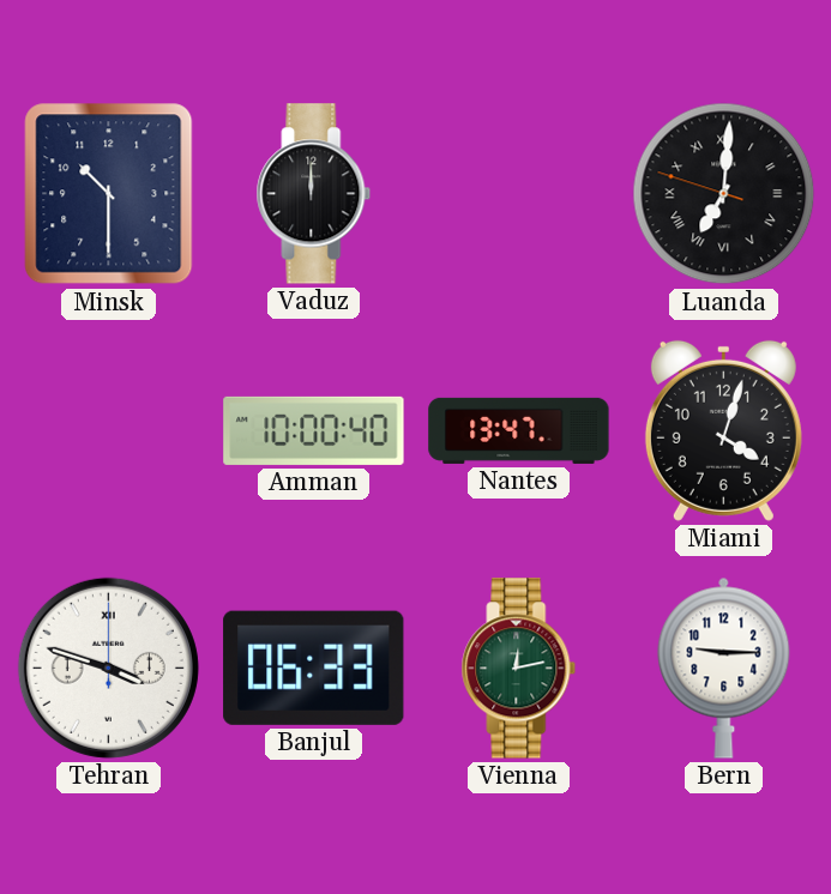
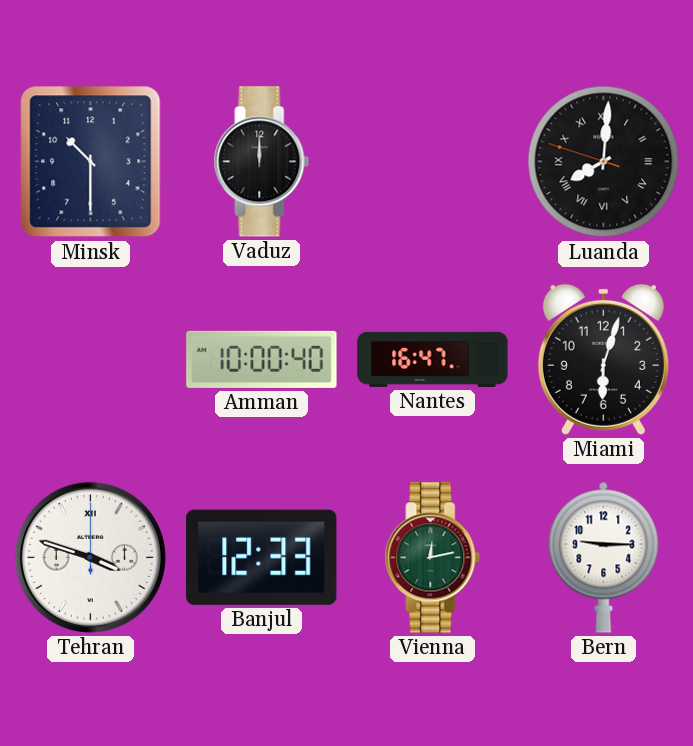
Luanda: 7:00 -> 8:00
Nantes: 13:47 -> 16:47
Miami: 4:03 -> 6:03
Banjul: 06:33 -> 12:33
